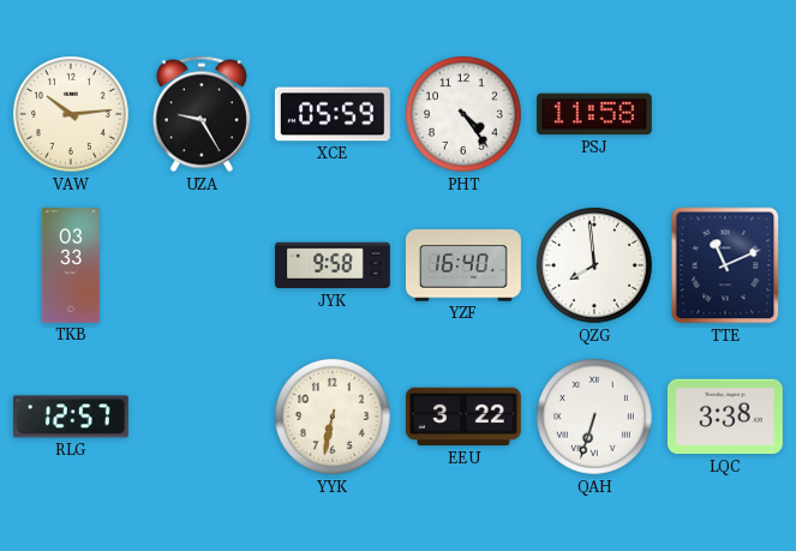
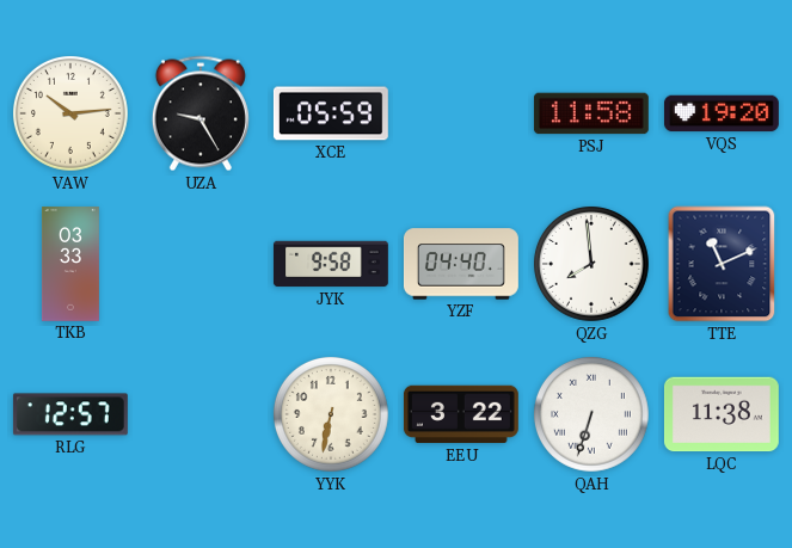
PHT: 4:24 -> none
VQS: none -> 19:20
YZF: 16:40 -> 04:40
LQC: 3:38 -> 11:38
